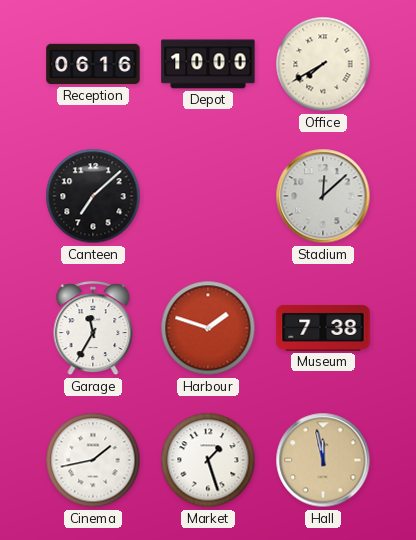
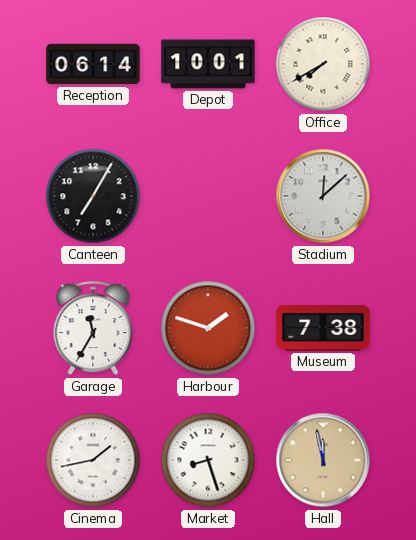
Reception: 06:16 -> 06:14
Depot: 10:00 -> 10:01
Canteen: 7:08 -> 7:05
Market: 1:27 -> 8:27
